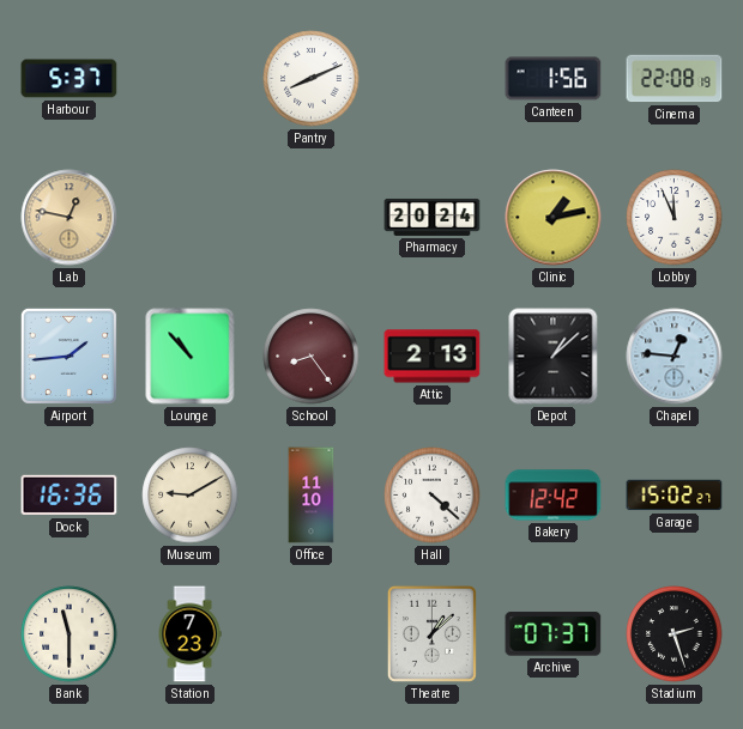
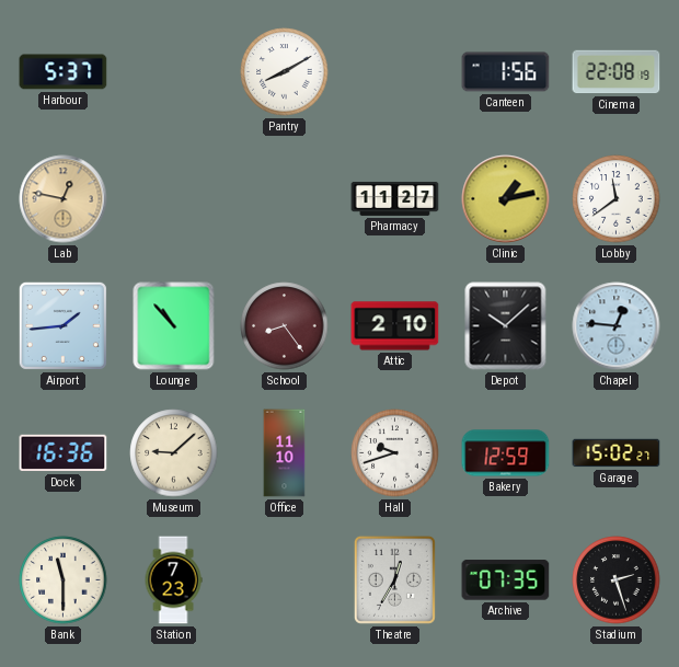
Pantry: 8:11 -> 8:10
Pharmacy: 20:24 -> 11:27
Lobby: 11:56 -> 11:39
Attic: 2:13 -> 2:10
Depot: 1:08 -> 10:08
Museum: 9:10 -> 9:08
Hall: 4:22 -> 9:42
Bakery: 12:42 -> 12:59
Theatre: 1:08 -> 12:35
Archive: 07:37 -> 07:35
